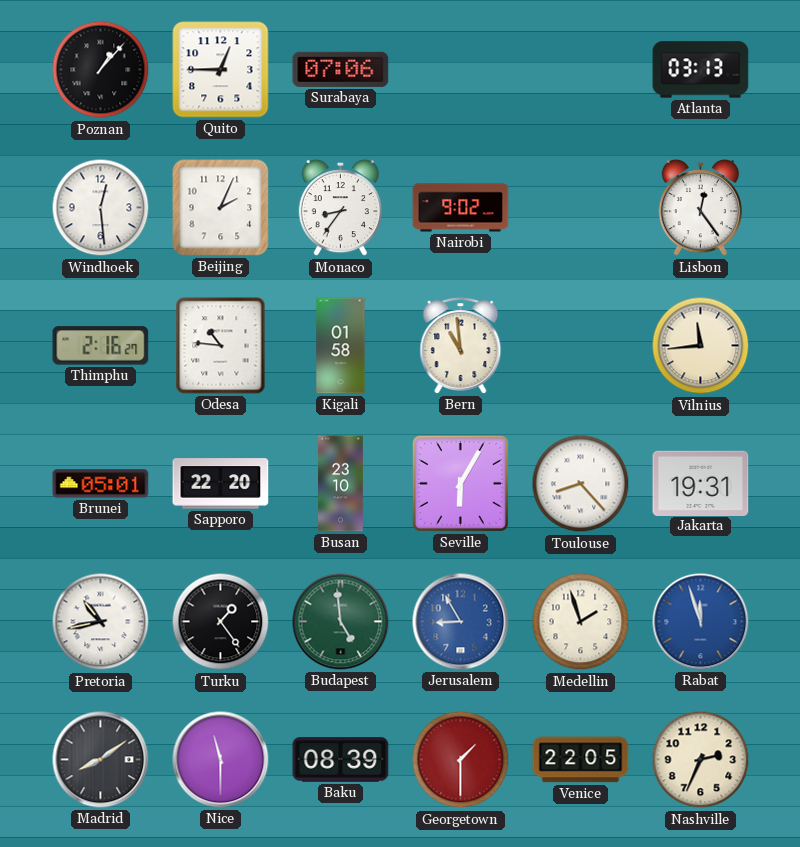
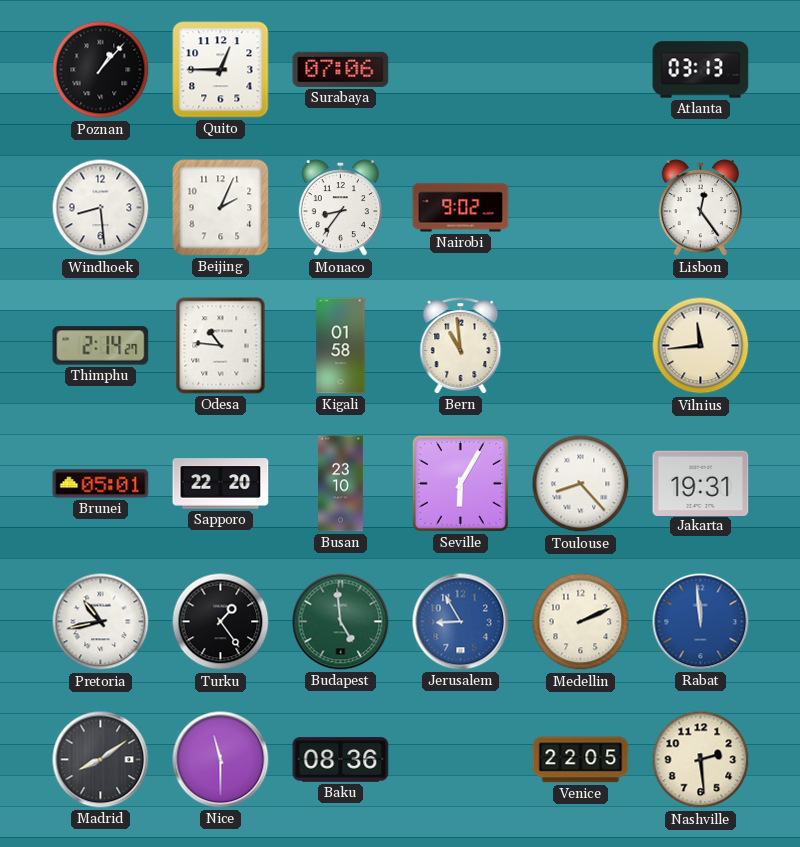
Windhoek: 12:29 -> 8:29
Thimphu: 2:16 -> 2:14
Medellin: 1:57 -> 2:11
Rabat: 11:57 -> 11:59
Baku: 08:39 -> 08:36
Georgetown: 1:30 -> none
Nashville: 2:34 -> 2:29
